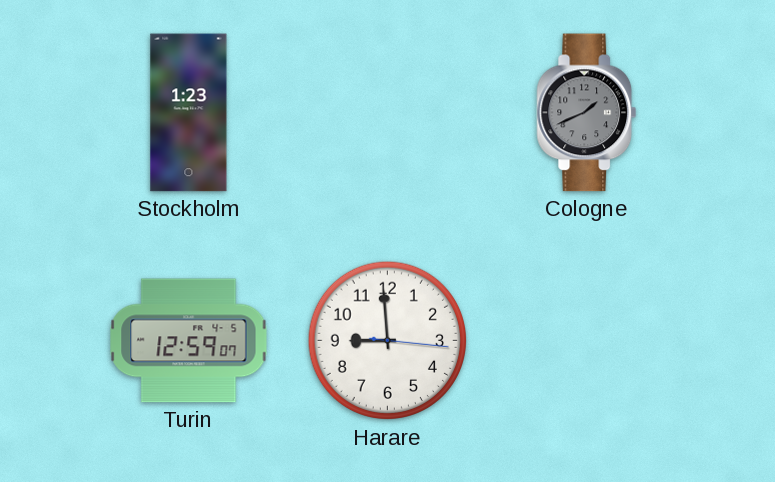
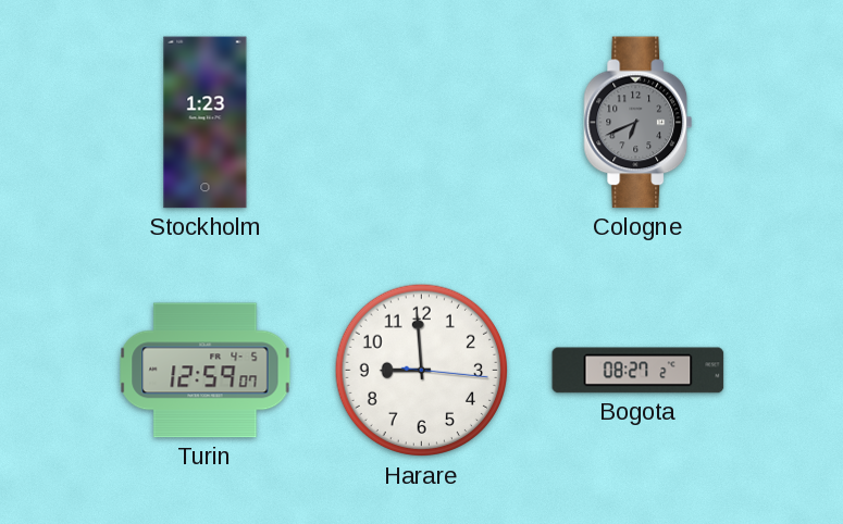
Cologne: 1:41 -> 6:41
Bogota: none -> 08:27
